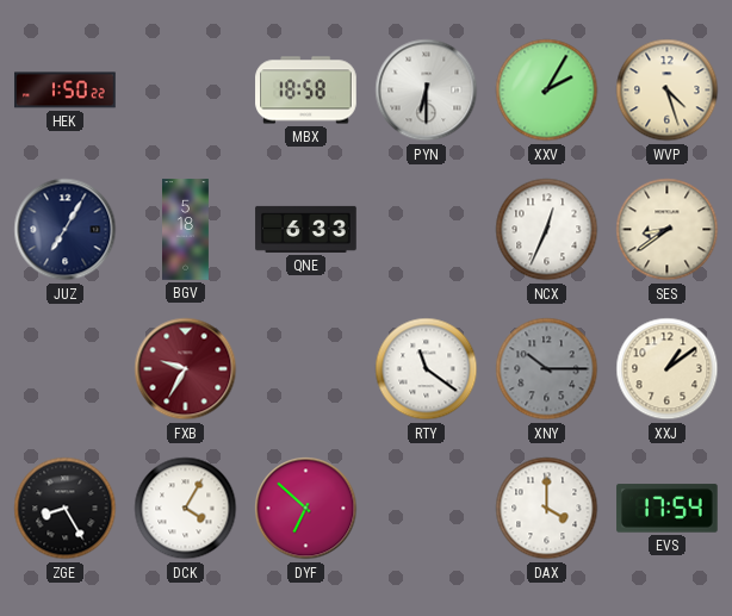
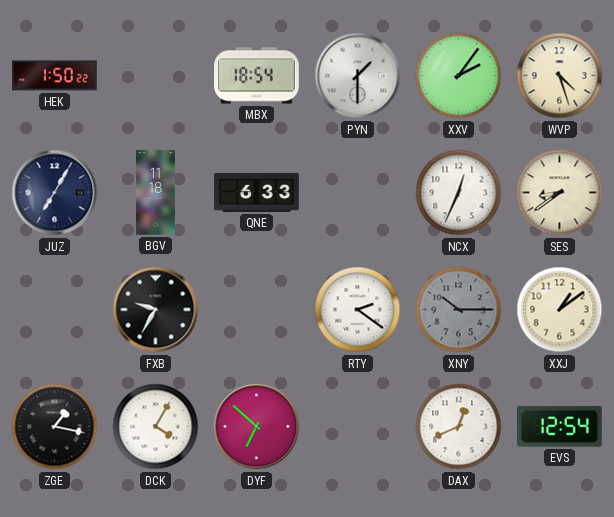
MBX: 18:58 -> 18:54
PYN: 6:30 -> 1:30
XXV: 2:05 -> 2:06
BGV: 5:18 -> 11:18
FXB dial: burgundy -> black
RTY: 11:21 -> 2:21
ZGE: 8:25 -> 1:17
DAX: 4:00 -> 12:41
EVS: 17:54 -> 12:54
